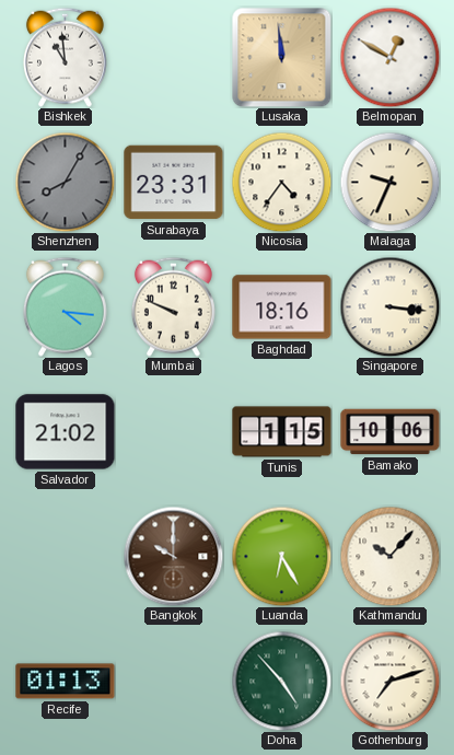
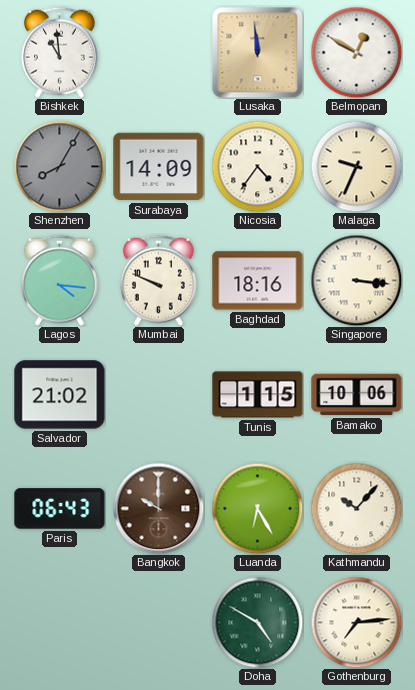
Surabaya: 23:31 -> 14:09
Paris: none -> 06:43
Recife: 01:13 -> none
Doha: 4:53 -> 4:50
Gothenburg: 7:12 -> 7:14
